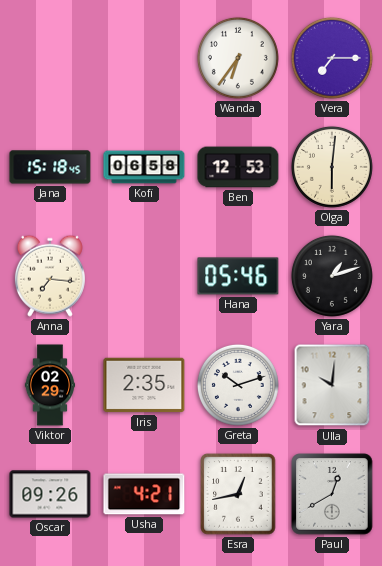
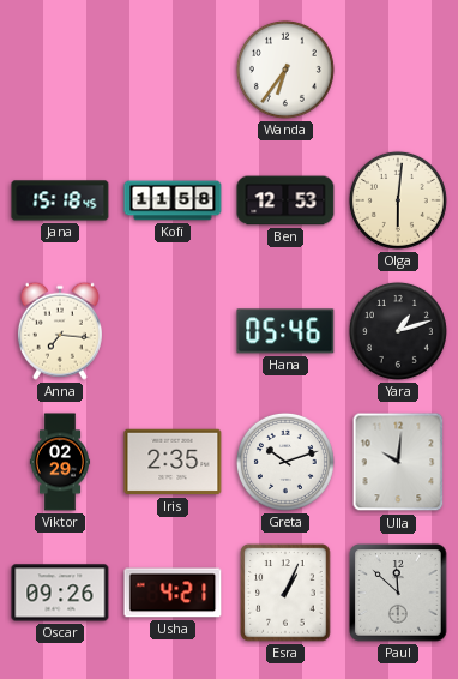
Vera: 7:15 -> none
Kofi: 06:58 -> 11:58
Esra: 12:43 -> 1:04
Paul: 12:40 -> 11:52
